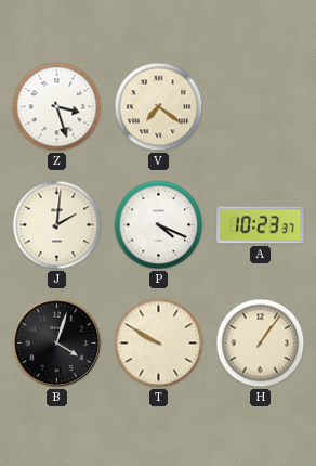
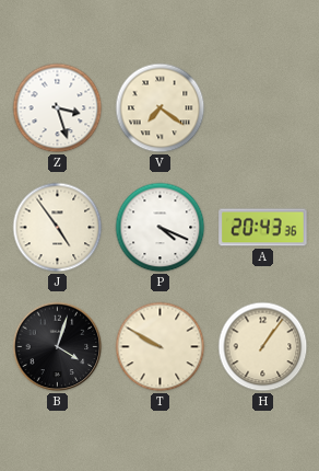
J: 2:01 -> 4:54
A: 10:23 -> 20:43
